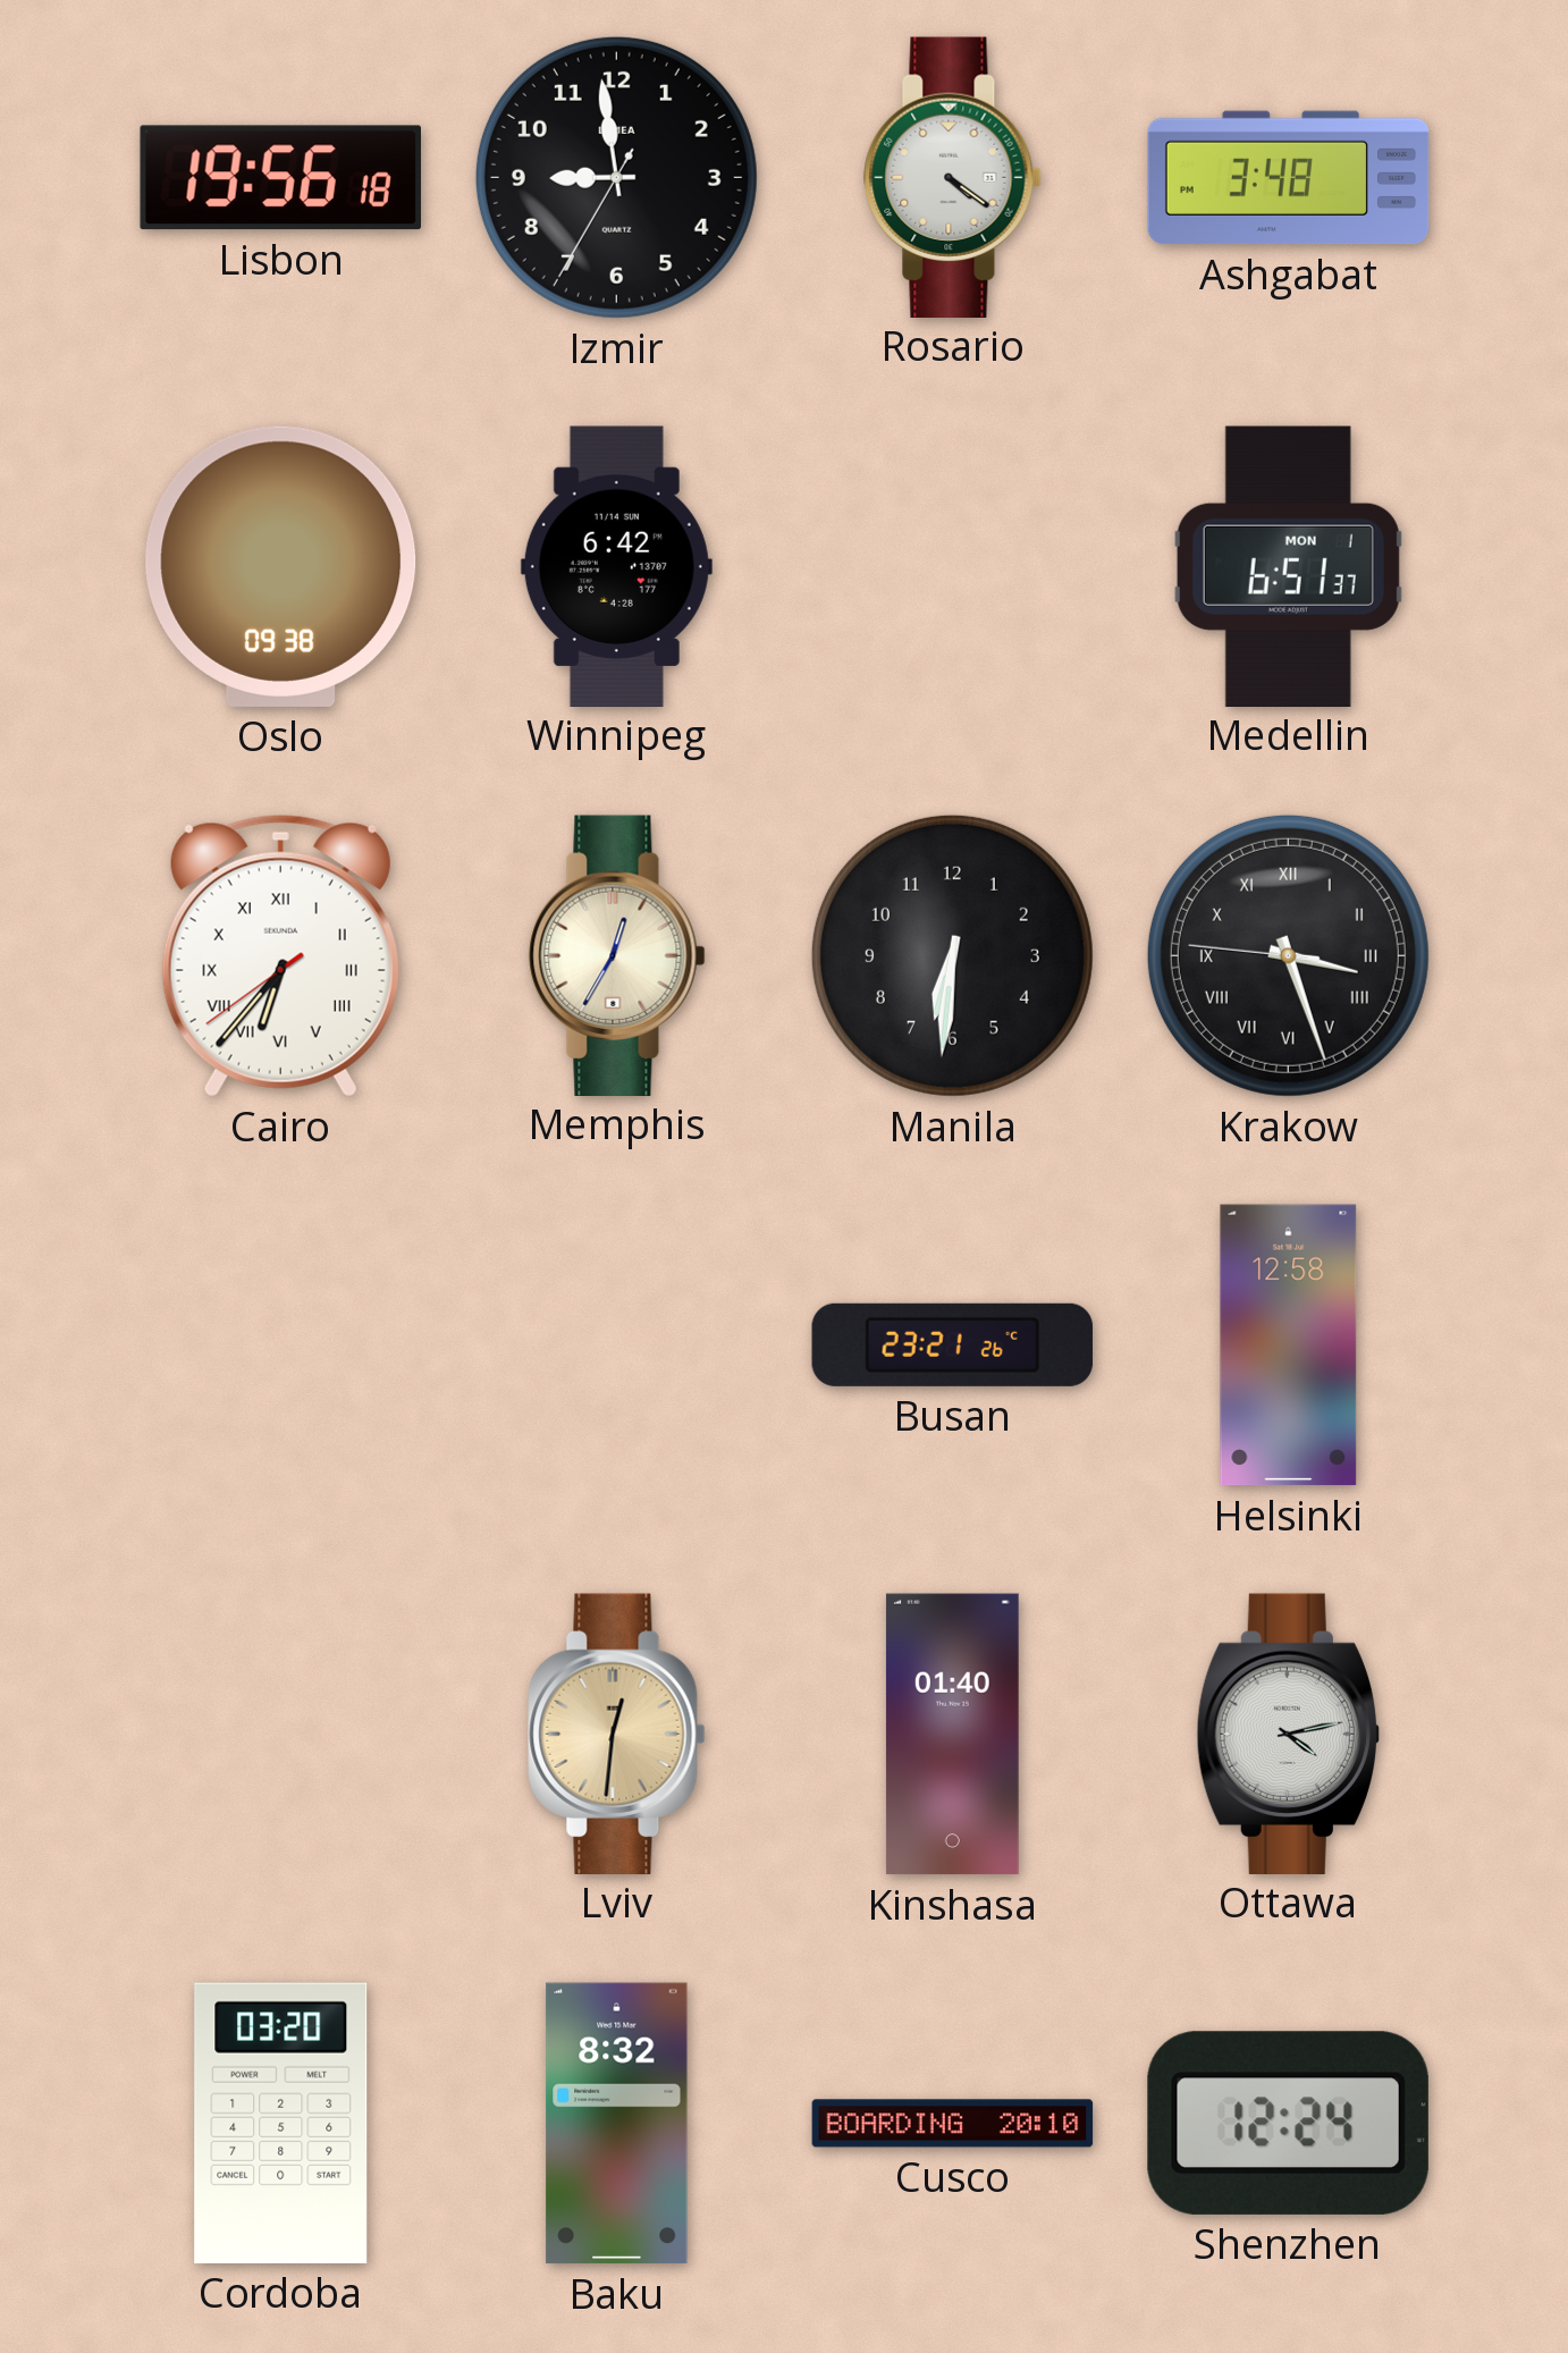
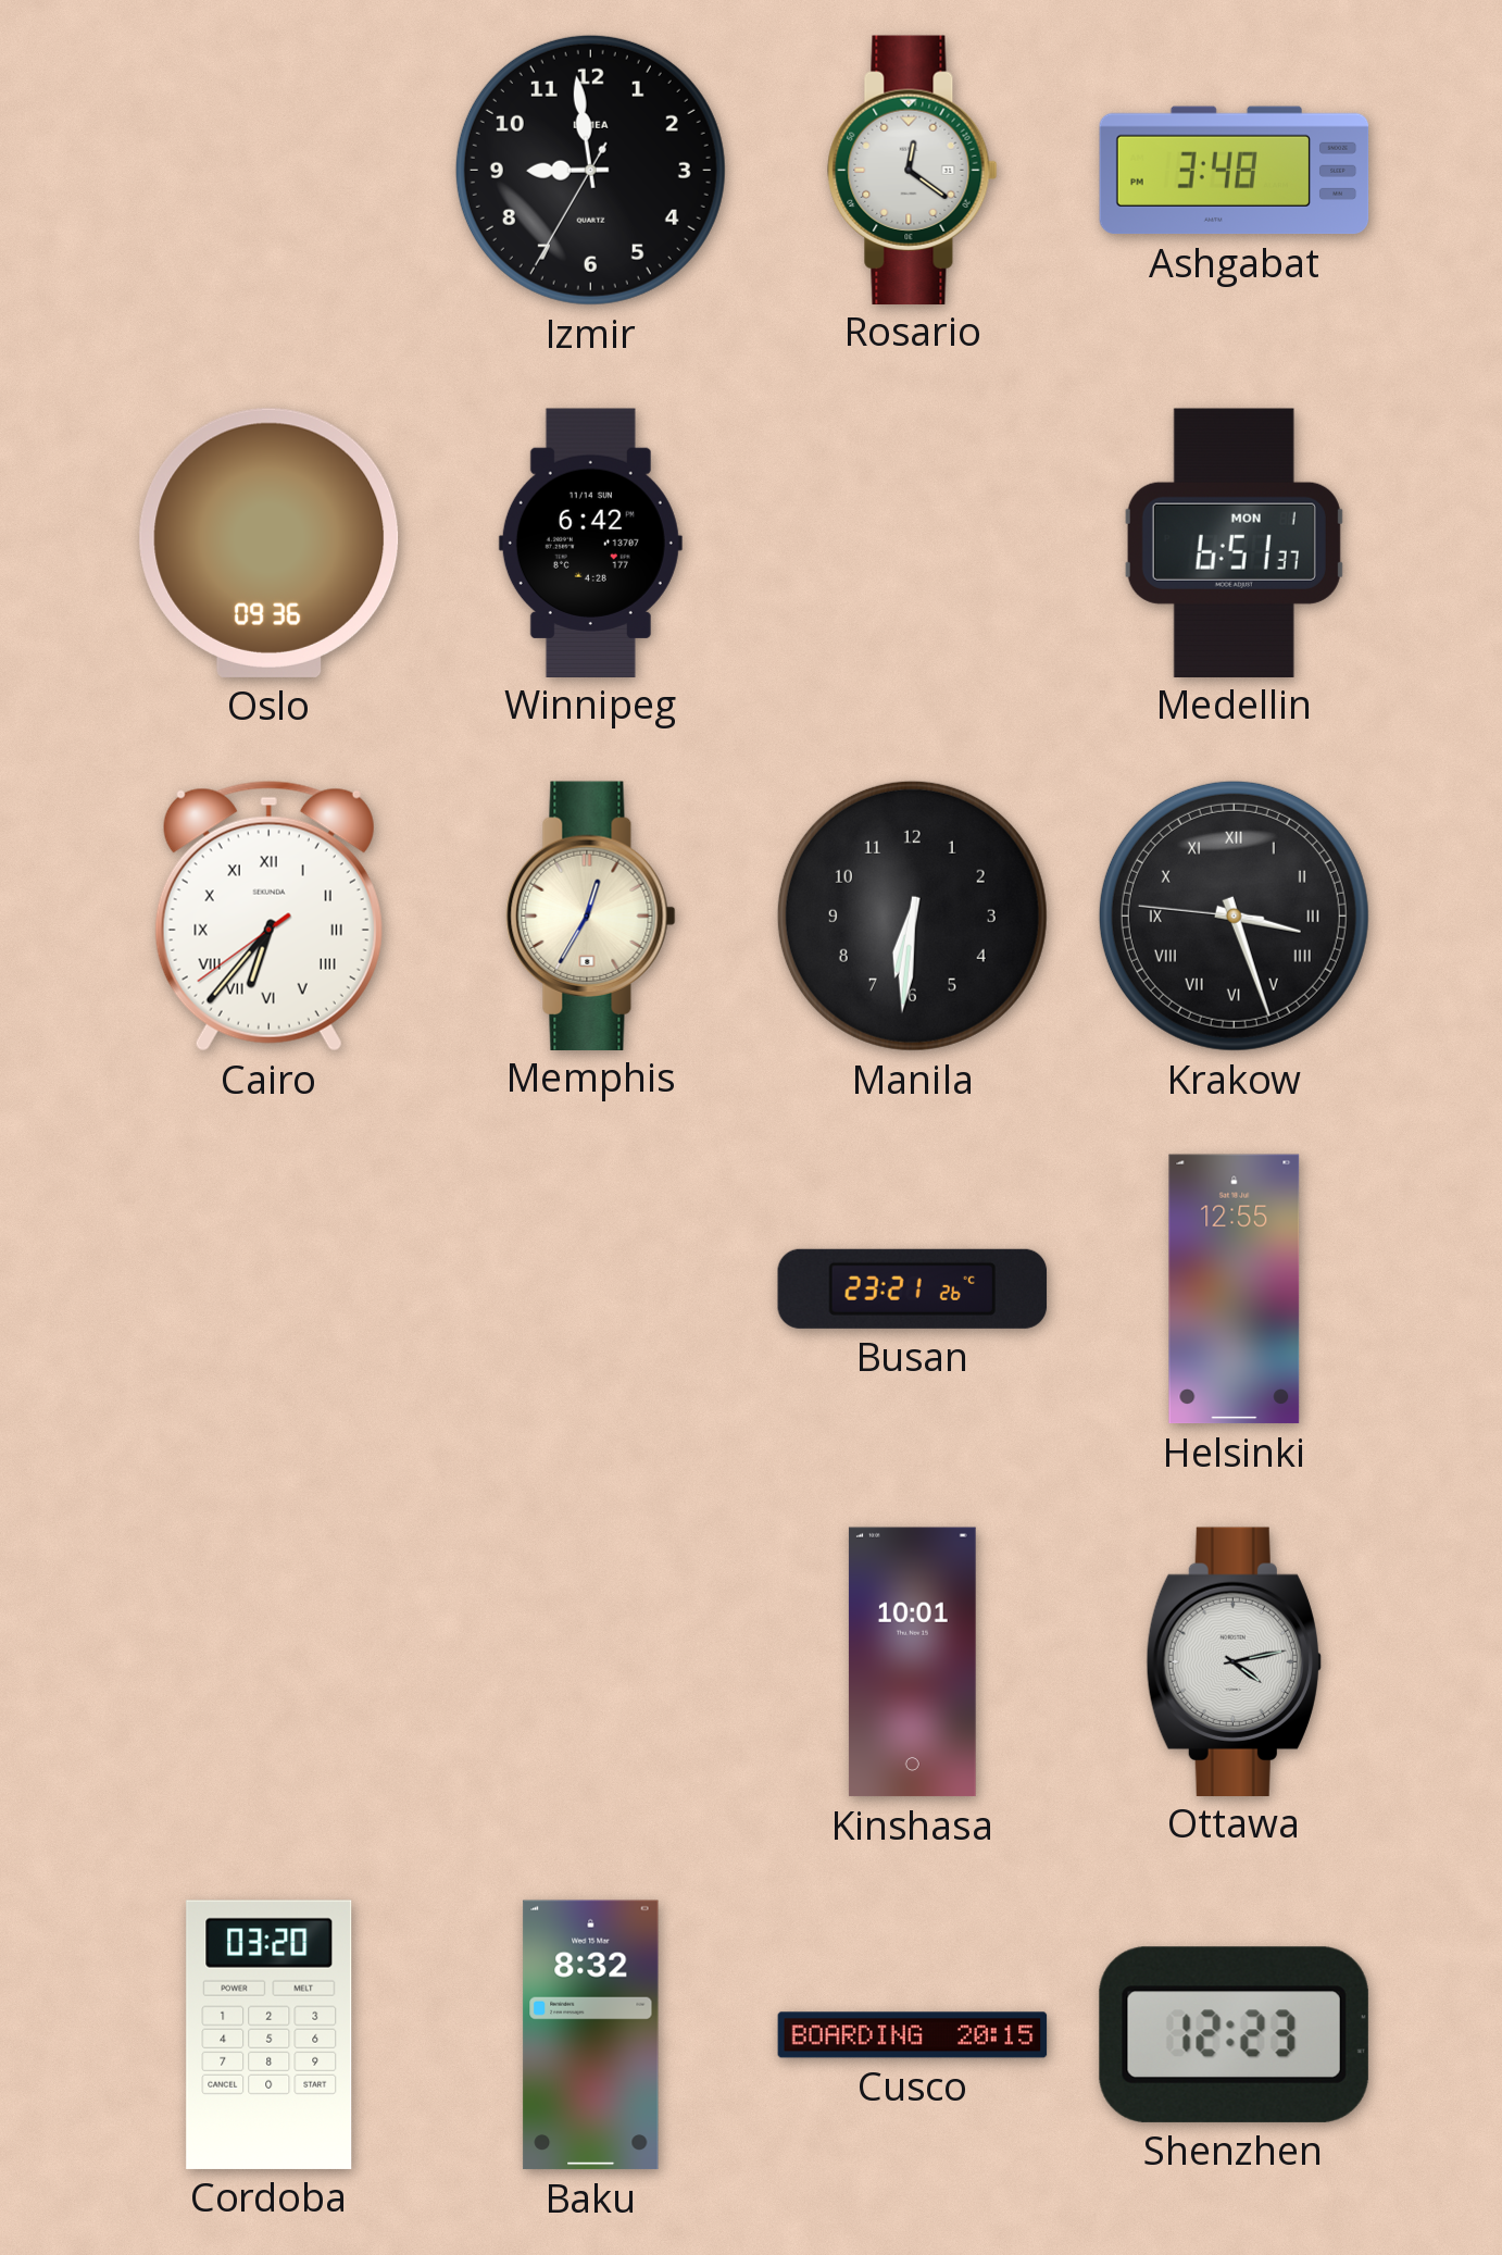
Lisbon: 19:56 -> none
Rosario: 4:21 -> 12:21
Oslo: 09:38 -> 09:36
Helsinki: 12:58 -> 12:55
Lviv: 12:31 -> none
Kinshasa: 01:40 -> 10:01
Cusco: 20:10 -> 20:15
Shenzhen: 12:24 -> 12:23
